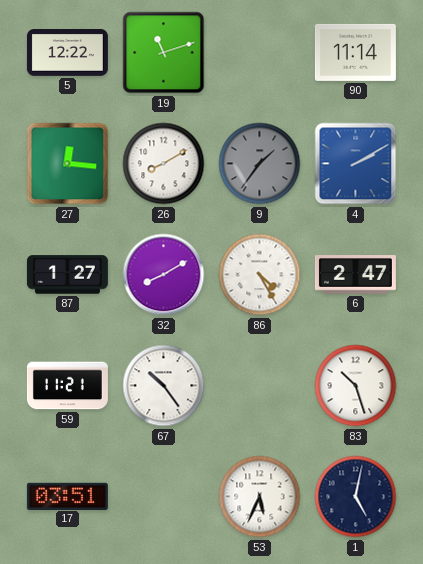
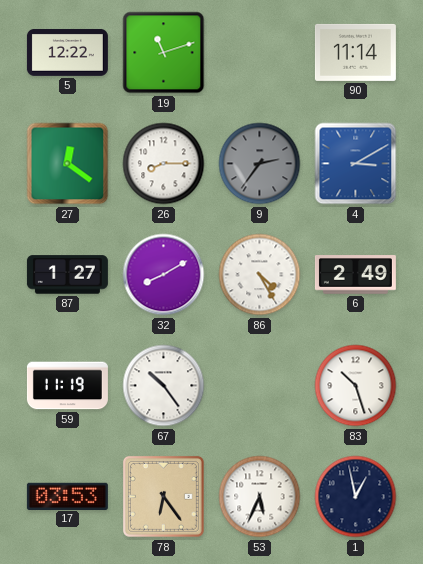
27: 12:16 -> 12:21
26: 8:10 -> 8:15
9: 1:36 -> 2:36
4: 2:10 -> 3:10
6: 2:47 -> 2:49
59: 11:21 -> 11:19
17: 03:51 -> 03:53
78: none -> 6:24
1: 5:02 -> 12:58
